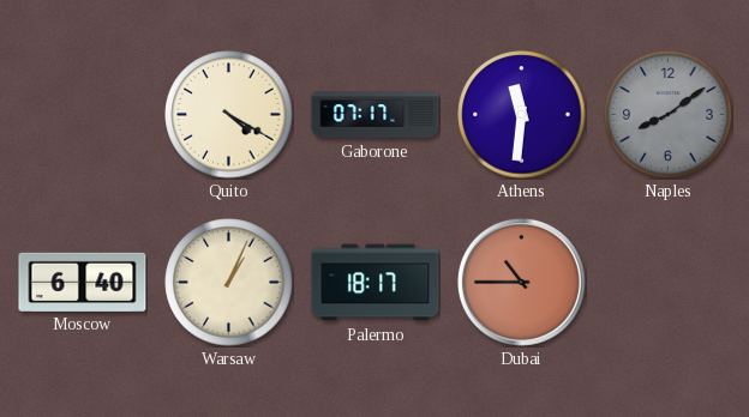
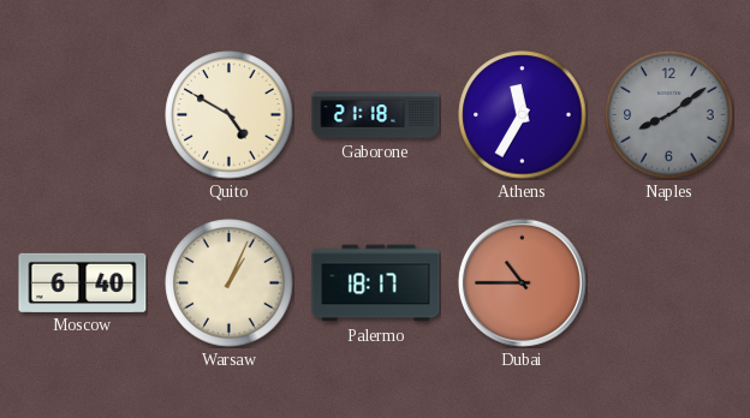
Quito: 4:20 -> 4:50
Gaborone: 07:17 -> 21:18
Athens: 11:31 -> 11:35
